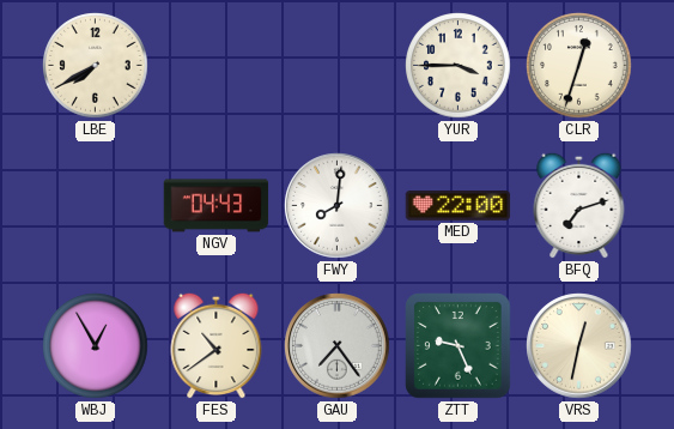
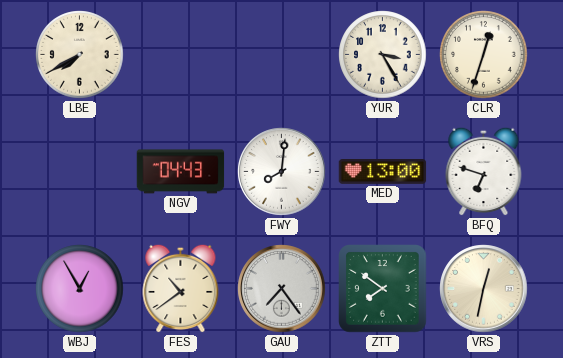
YUR: 3:45 -> 3:25
MED: 22:00 -> 13:00
BFQ: 7:12 -> 6:48
ZTT: 9:26 -> 7:51
